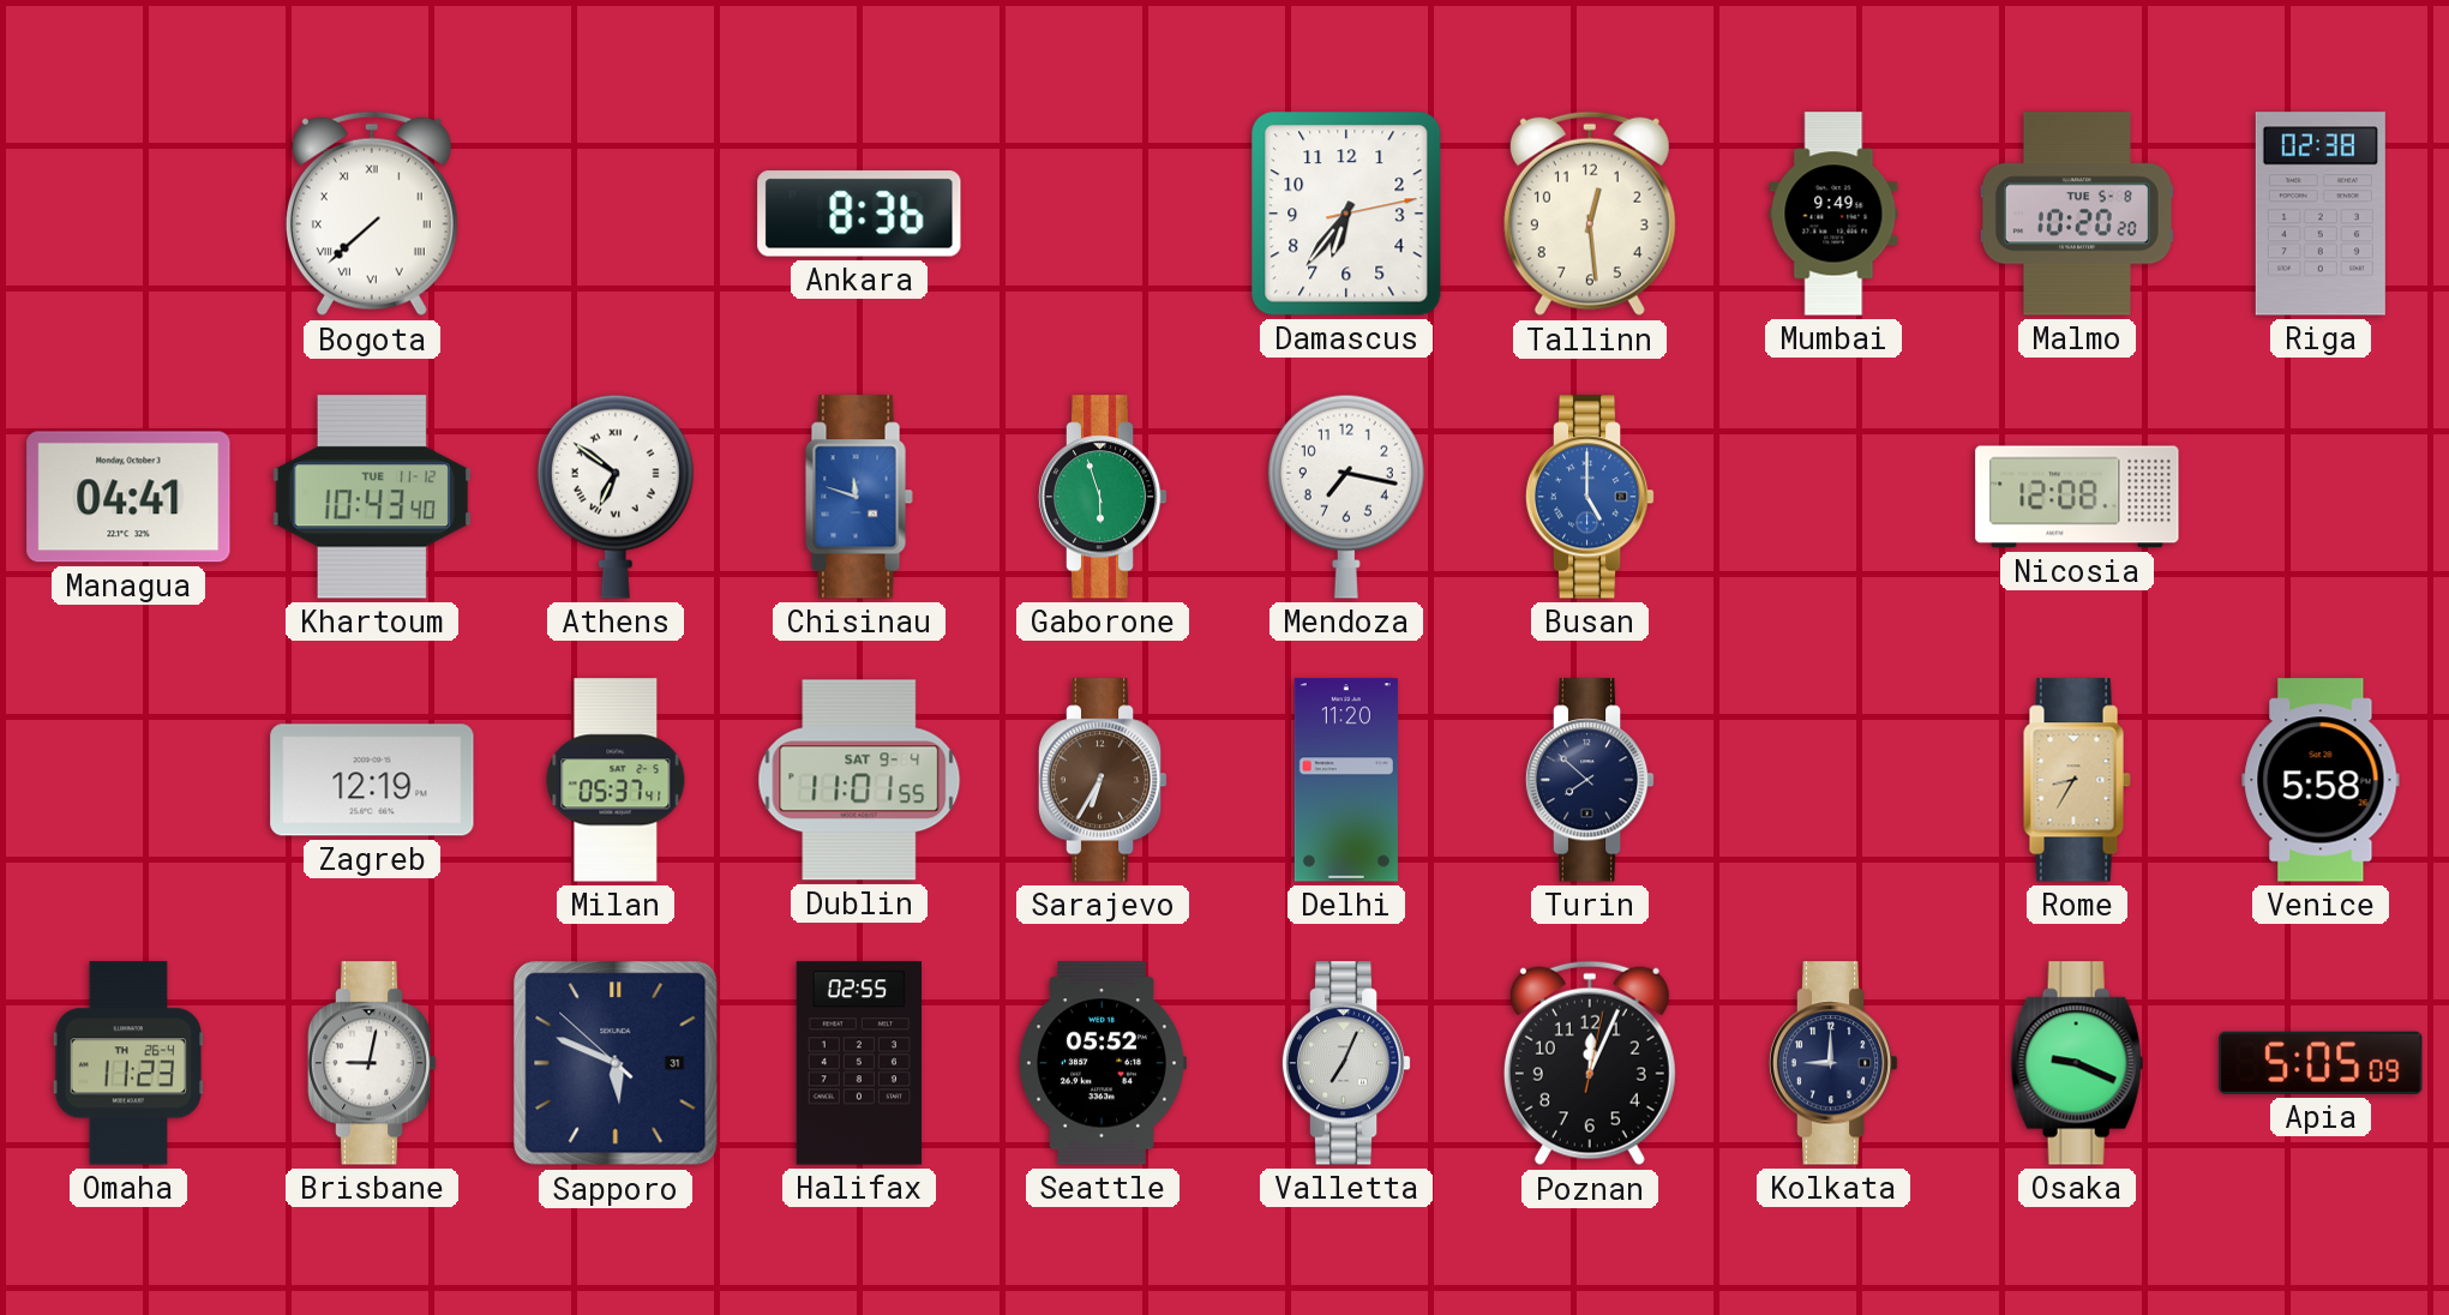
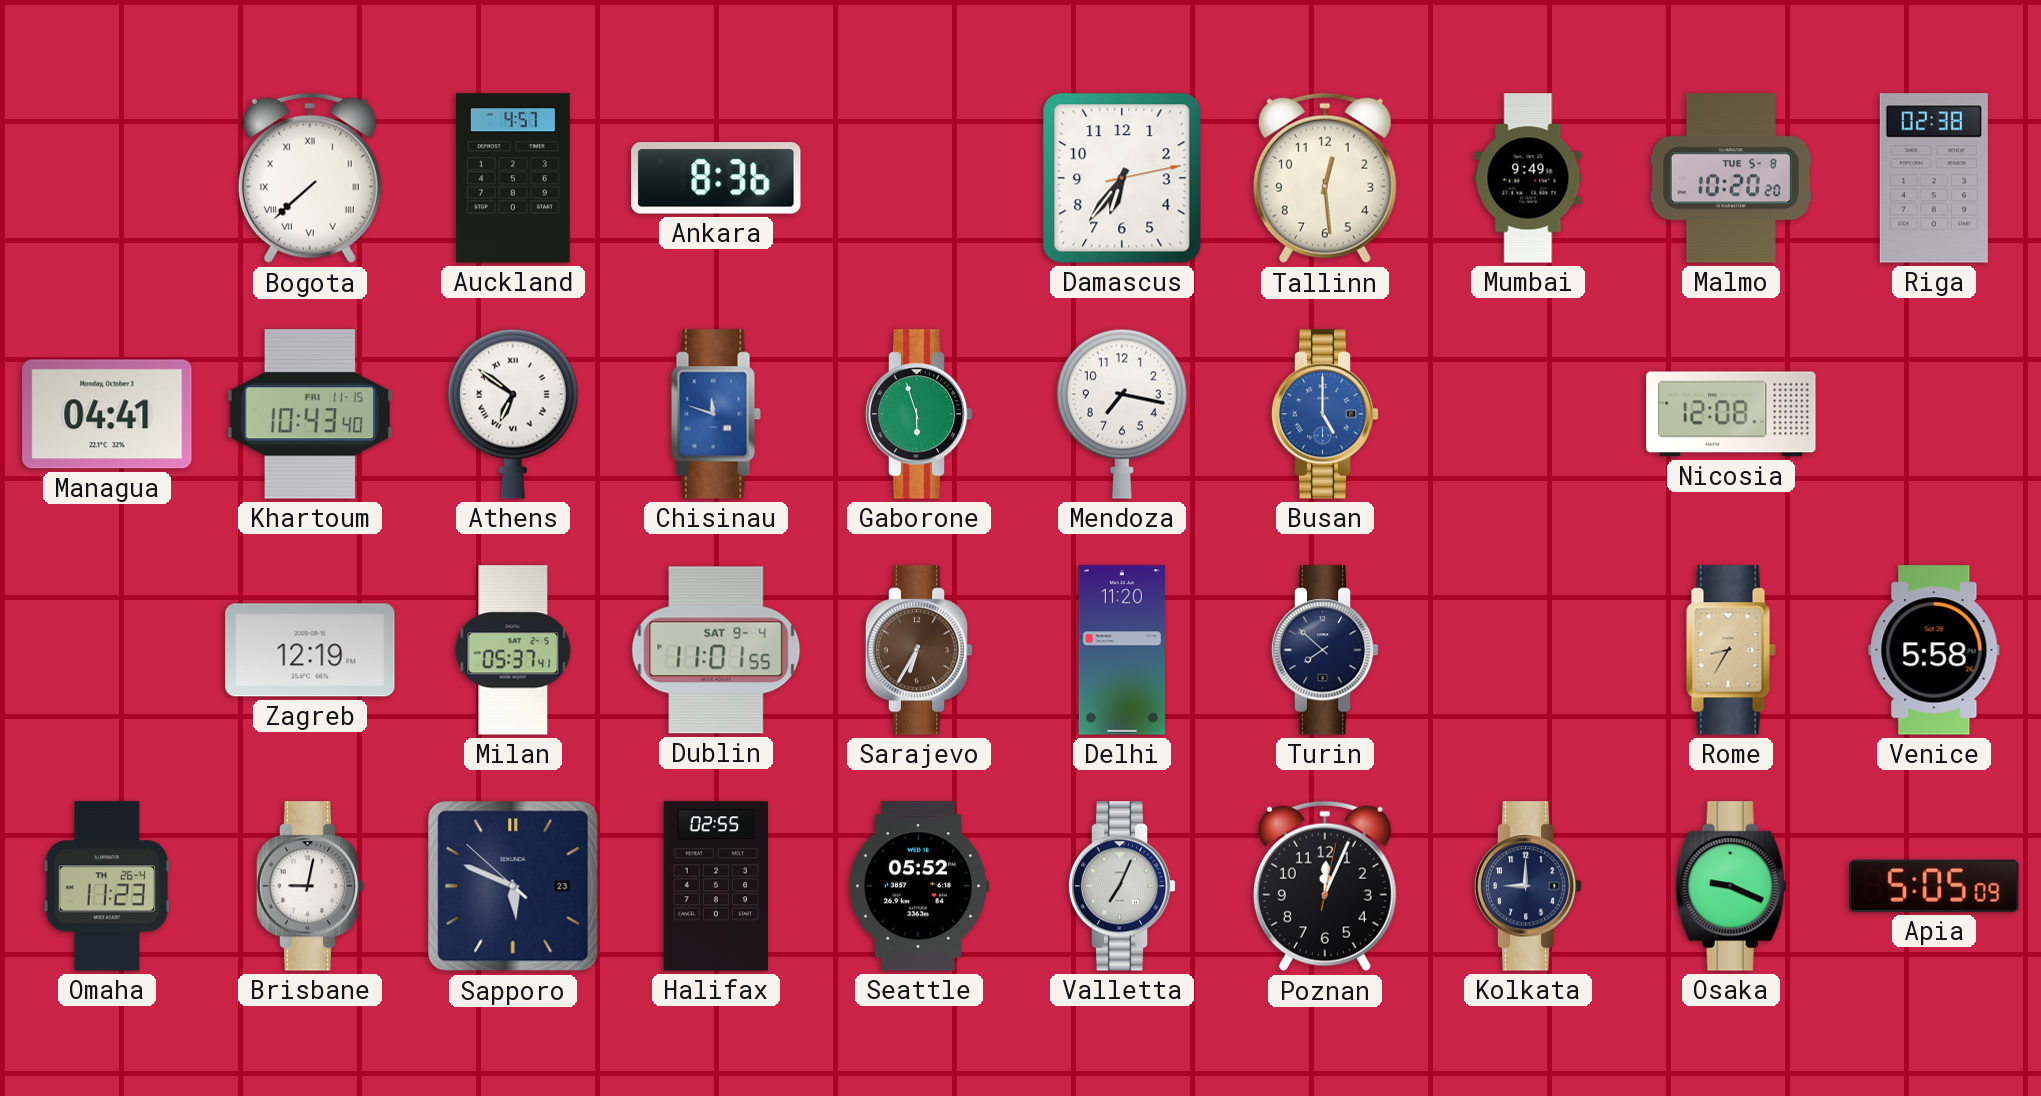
Auckland: none -> 4:57
Khartoum date: TUE 11-12 -> FRI 11-15
Sapporo date: 31 -> 23
